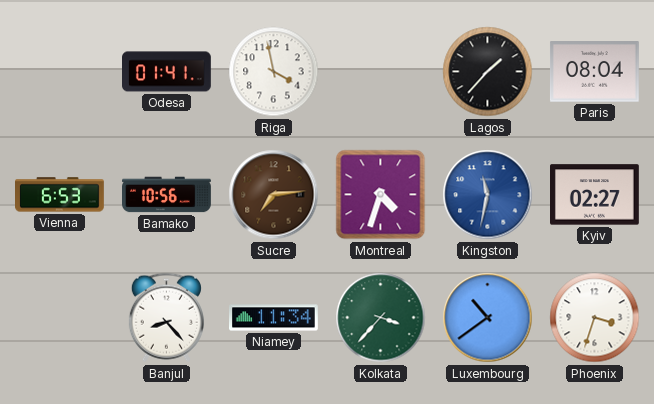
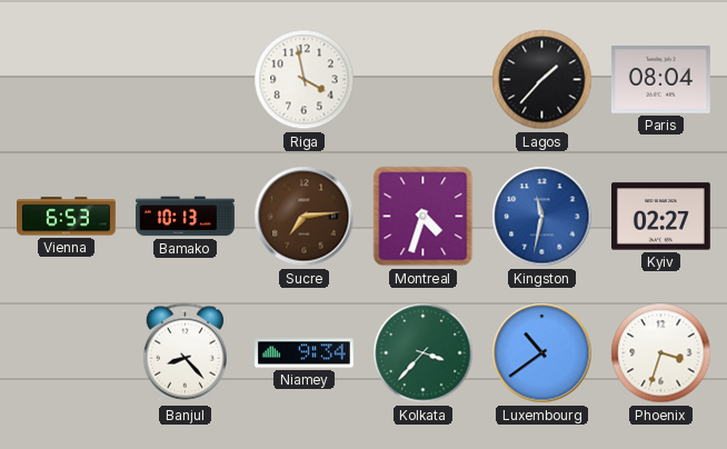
Odesa: 01:41 -> none
Bamako: 10:56 -> 10:13
Niamey: 11:34 -> 9:34
